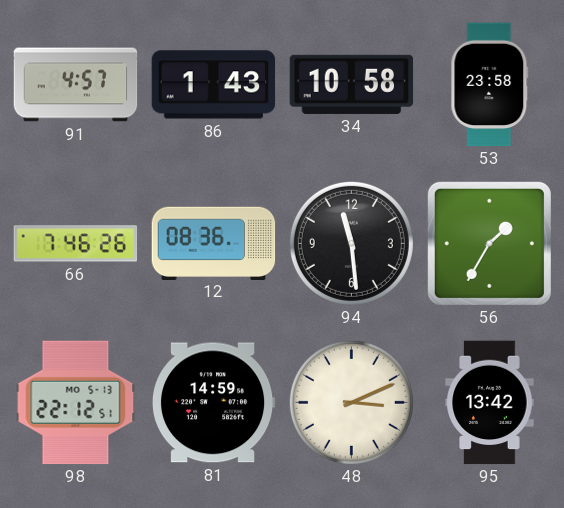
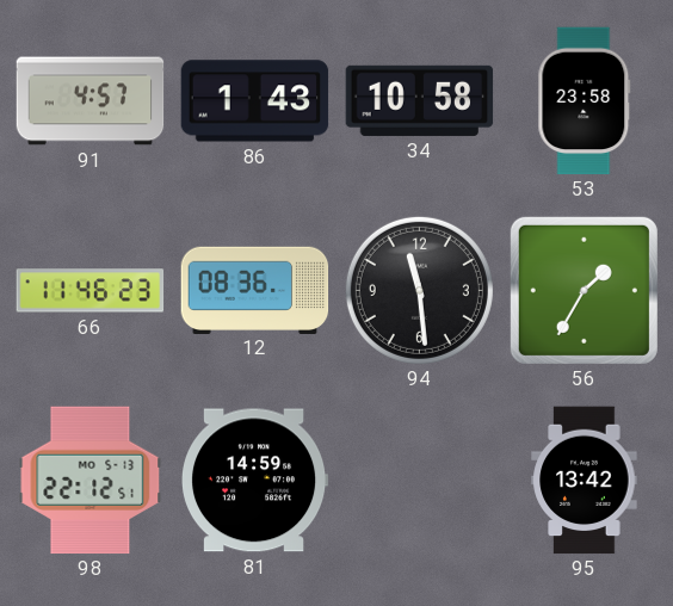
66: 7:46 -> 11:46
48: 3:11 -> none
